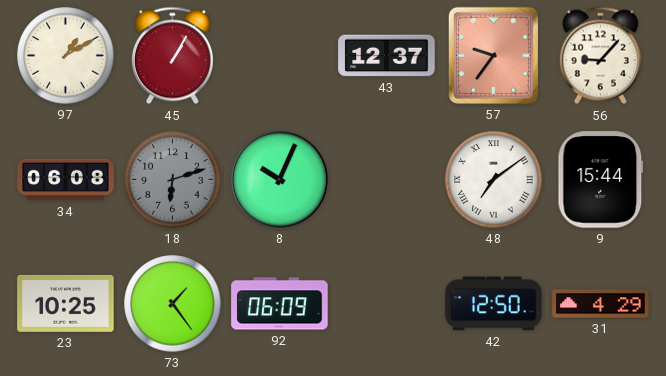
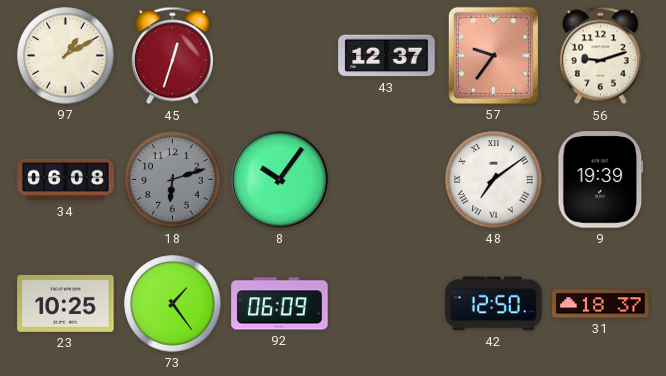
45: 1:05 -> 12:33
56: 9:07 -> 9:12
8: 10:04 -> 10:06
9: 15:44 -> 19:39
31: 4:29 -> 18:37
